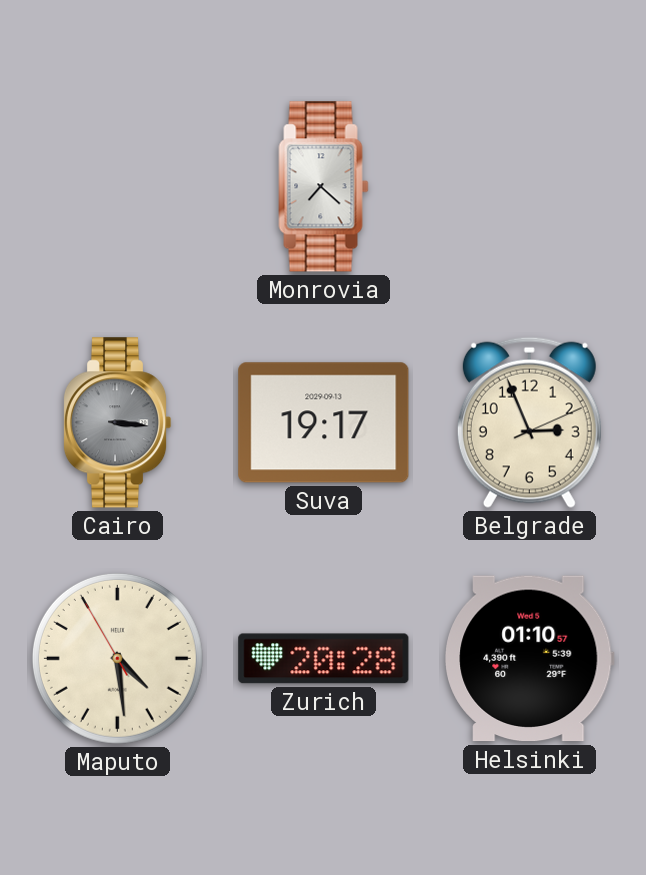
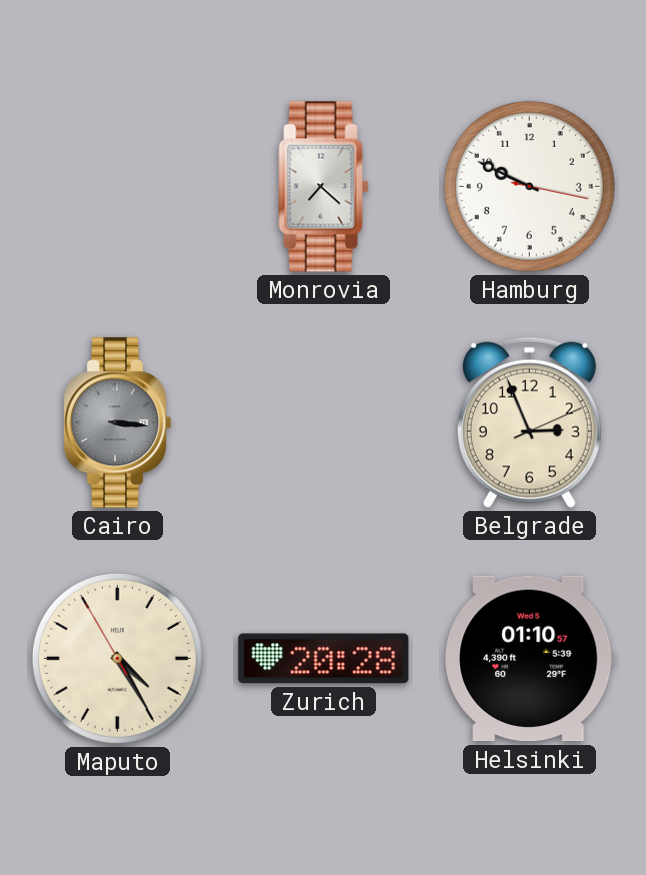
Hamburg: none -> 9:49
Suva: 19:17 -> none
Maputo: 4:28 -> 4:24
